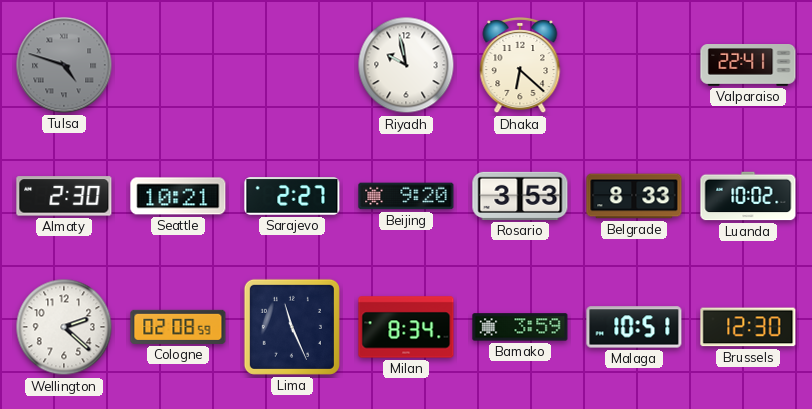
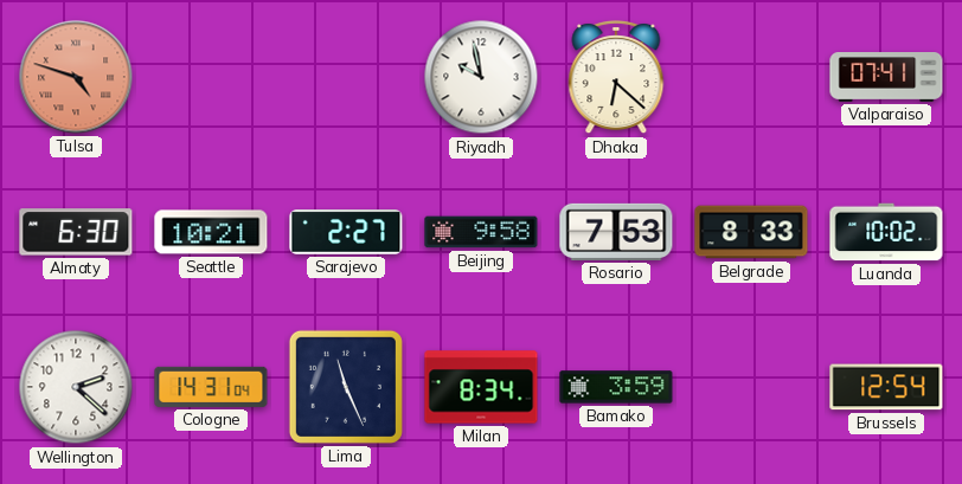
Tulsa dial: grey -> salmon
Valparaiso: 22:41 -> 07:41
Almaty: 2:30 -> 6:30
Beijing: 9:20 -> 9:58
Rosario: 3:53 -> 7:53
Cologne: 02:08 -> 14:31
Malaga: 10:51 -> none
Brussels: 12:30 -> 12:54
